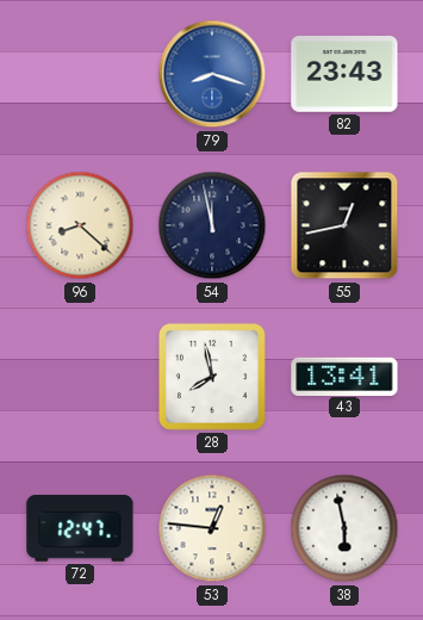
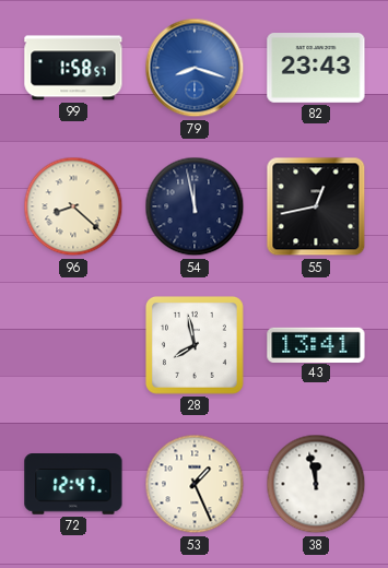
99: none -> 1:58
53: 12:46 -> 1:26
38: 5:58 -> 11:58
